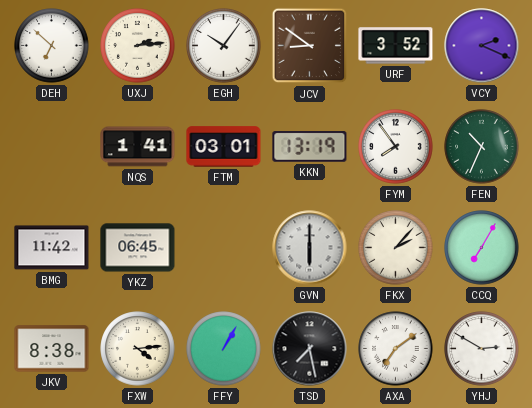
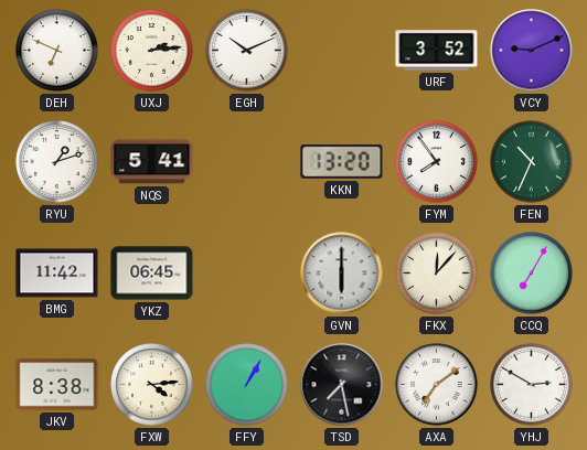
DEH: 6:52 -> 6:49
EGH: 10:06 -> 10:11
JCV: 8:51 -> none
VCY: 2:19 -> 9:11
RYU: none -> 1:12
NQS: 1:41 -> 5:41
FTM: 03:01 -> none
KKN: 13:19 -> 13:20
FKX: 2:07 -> 12:07
